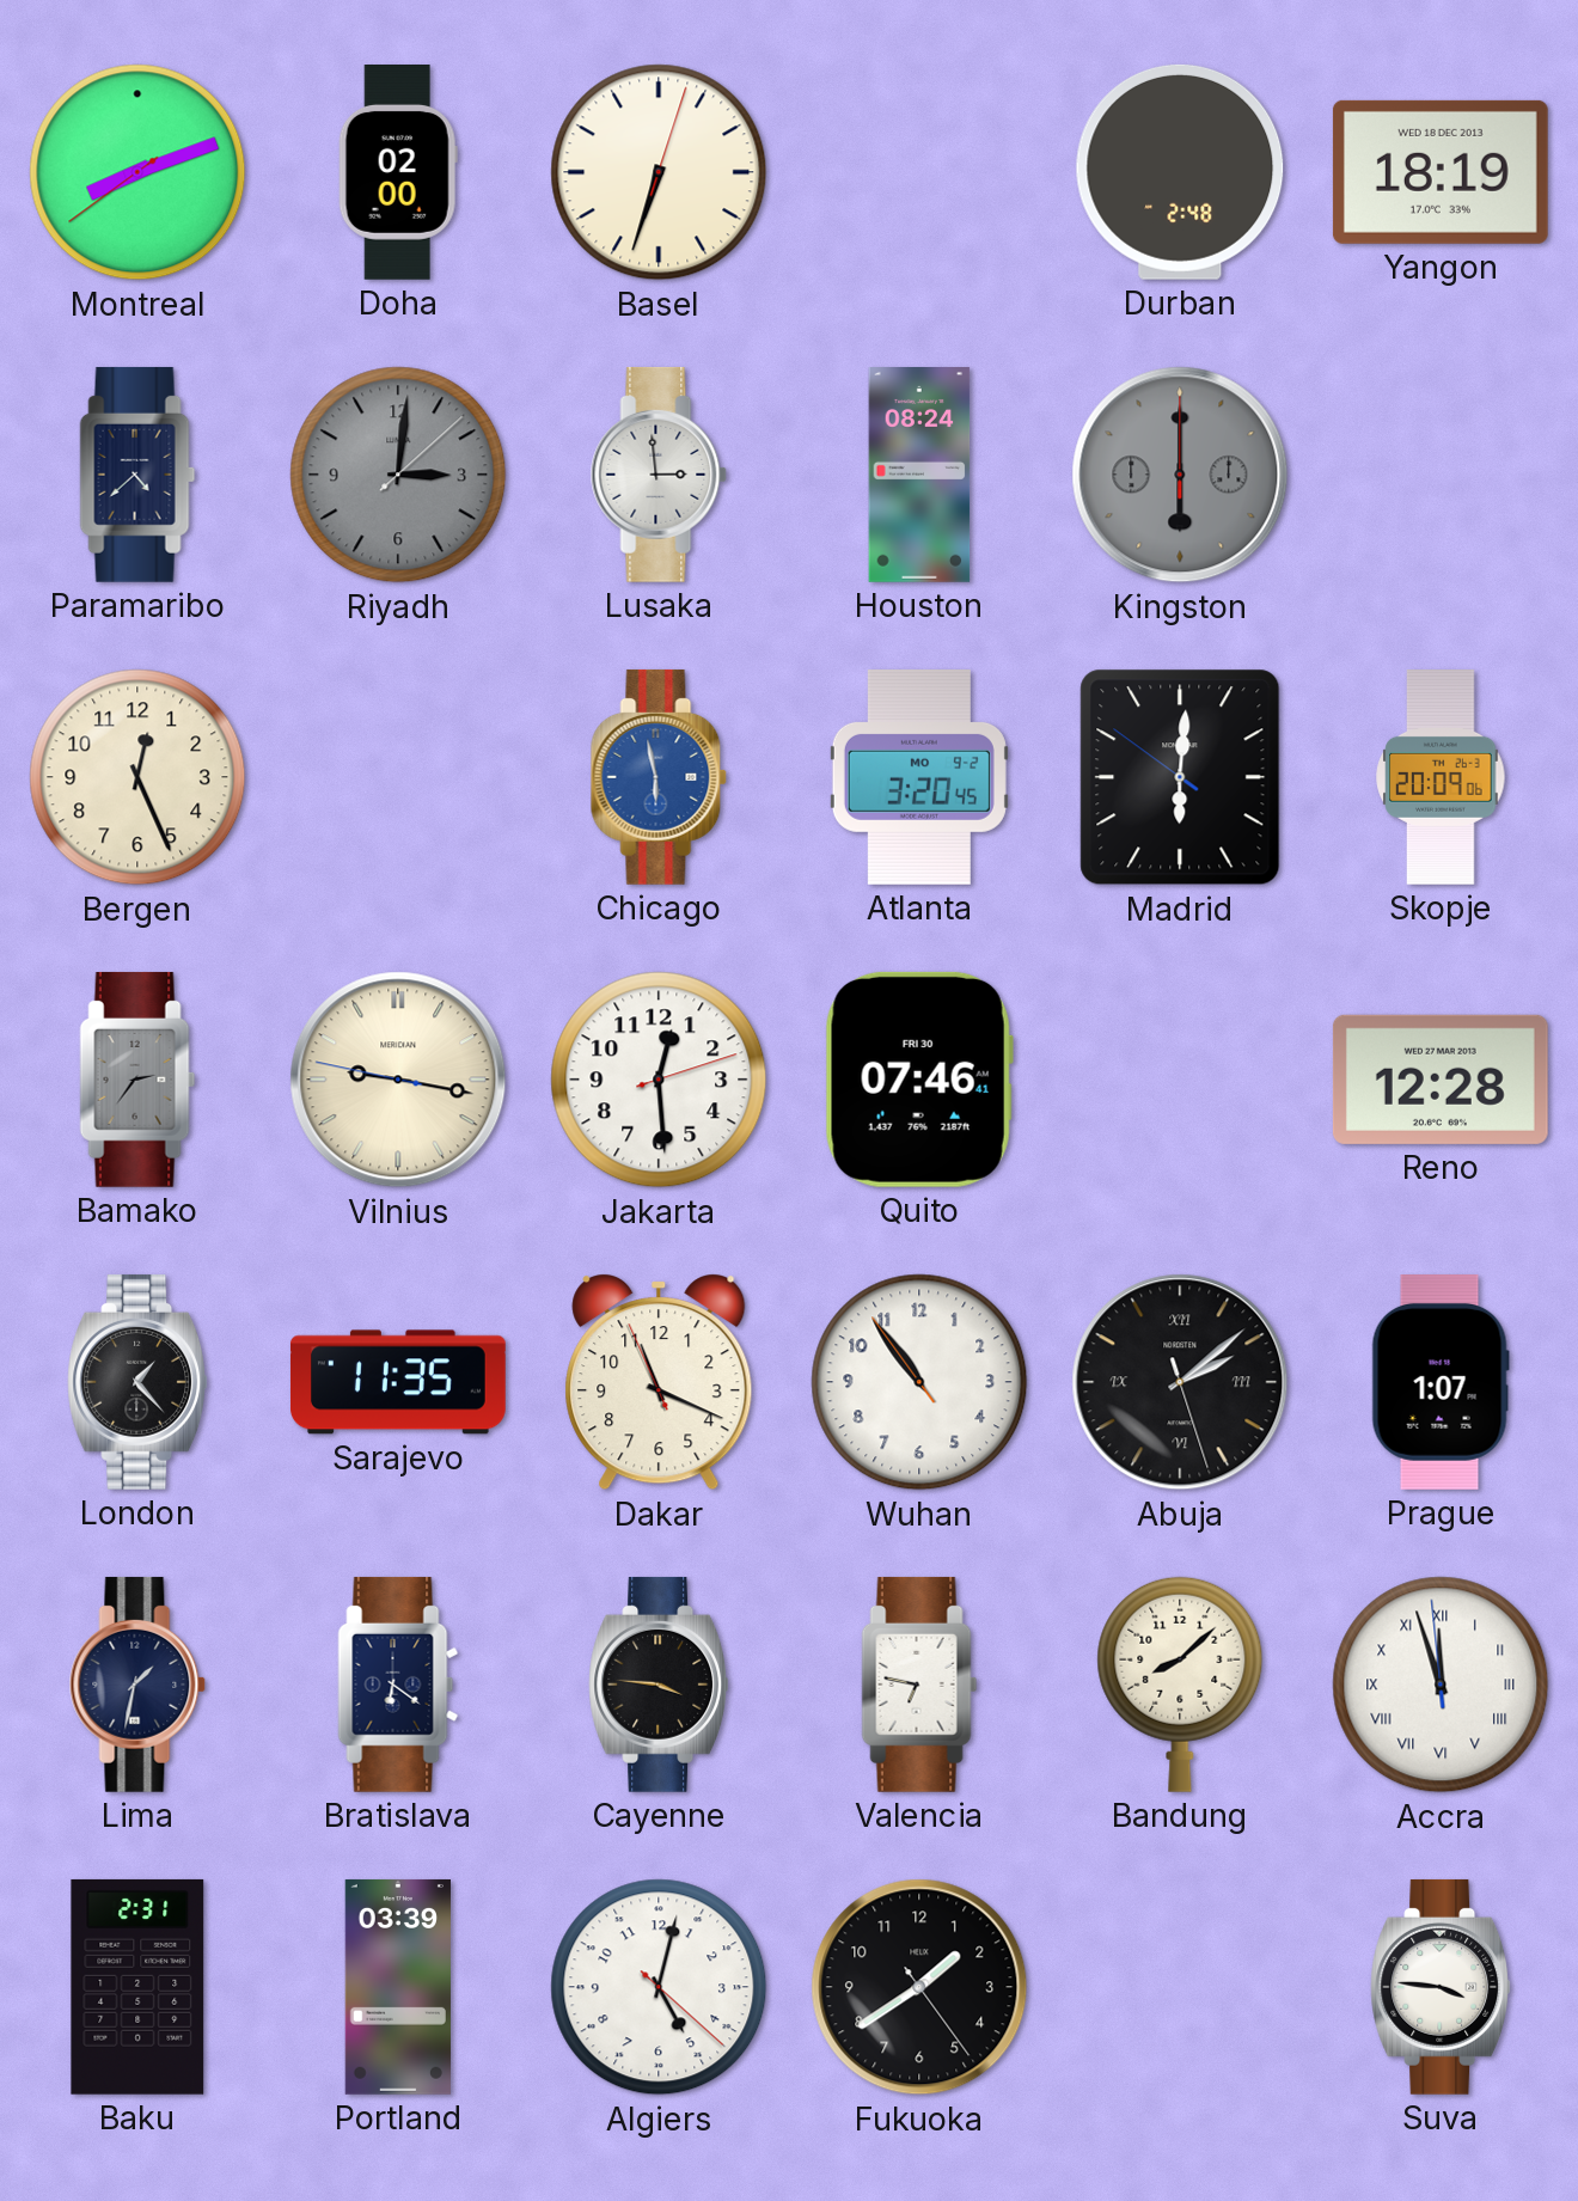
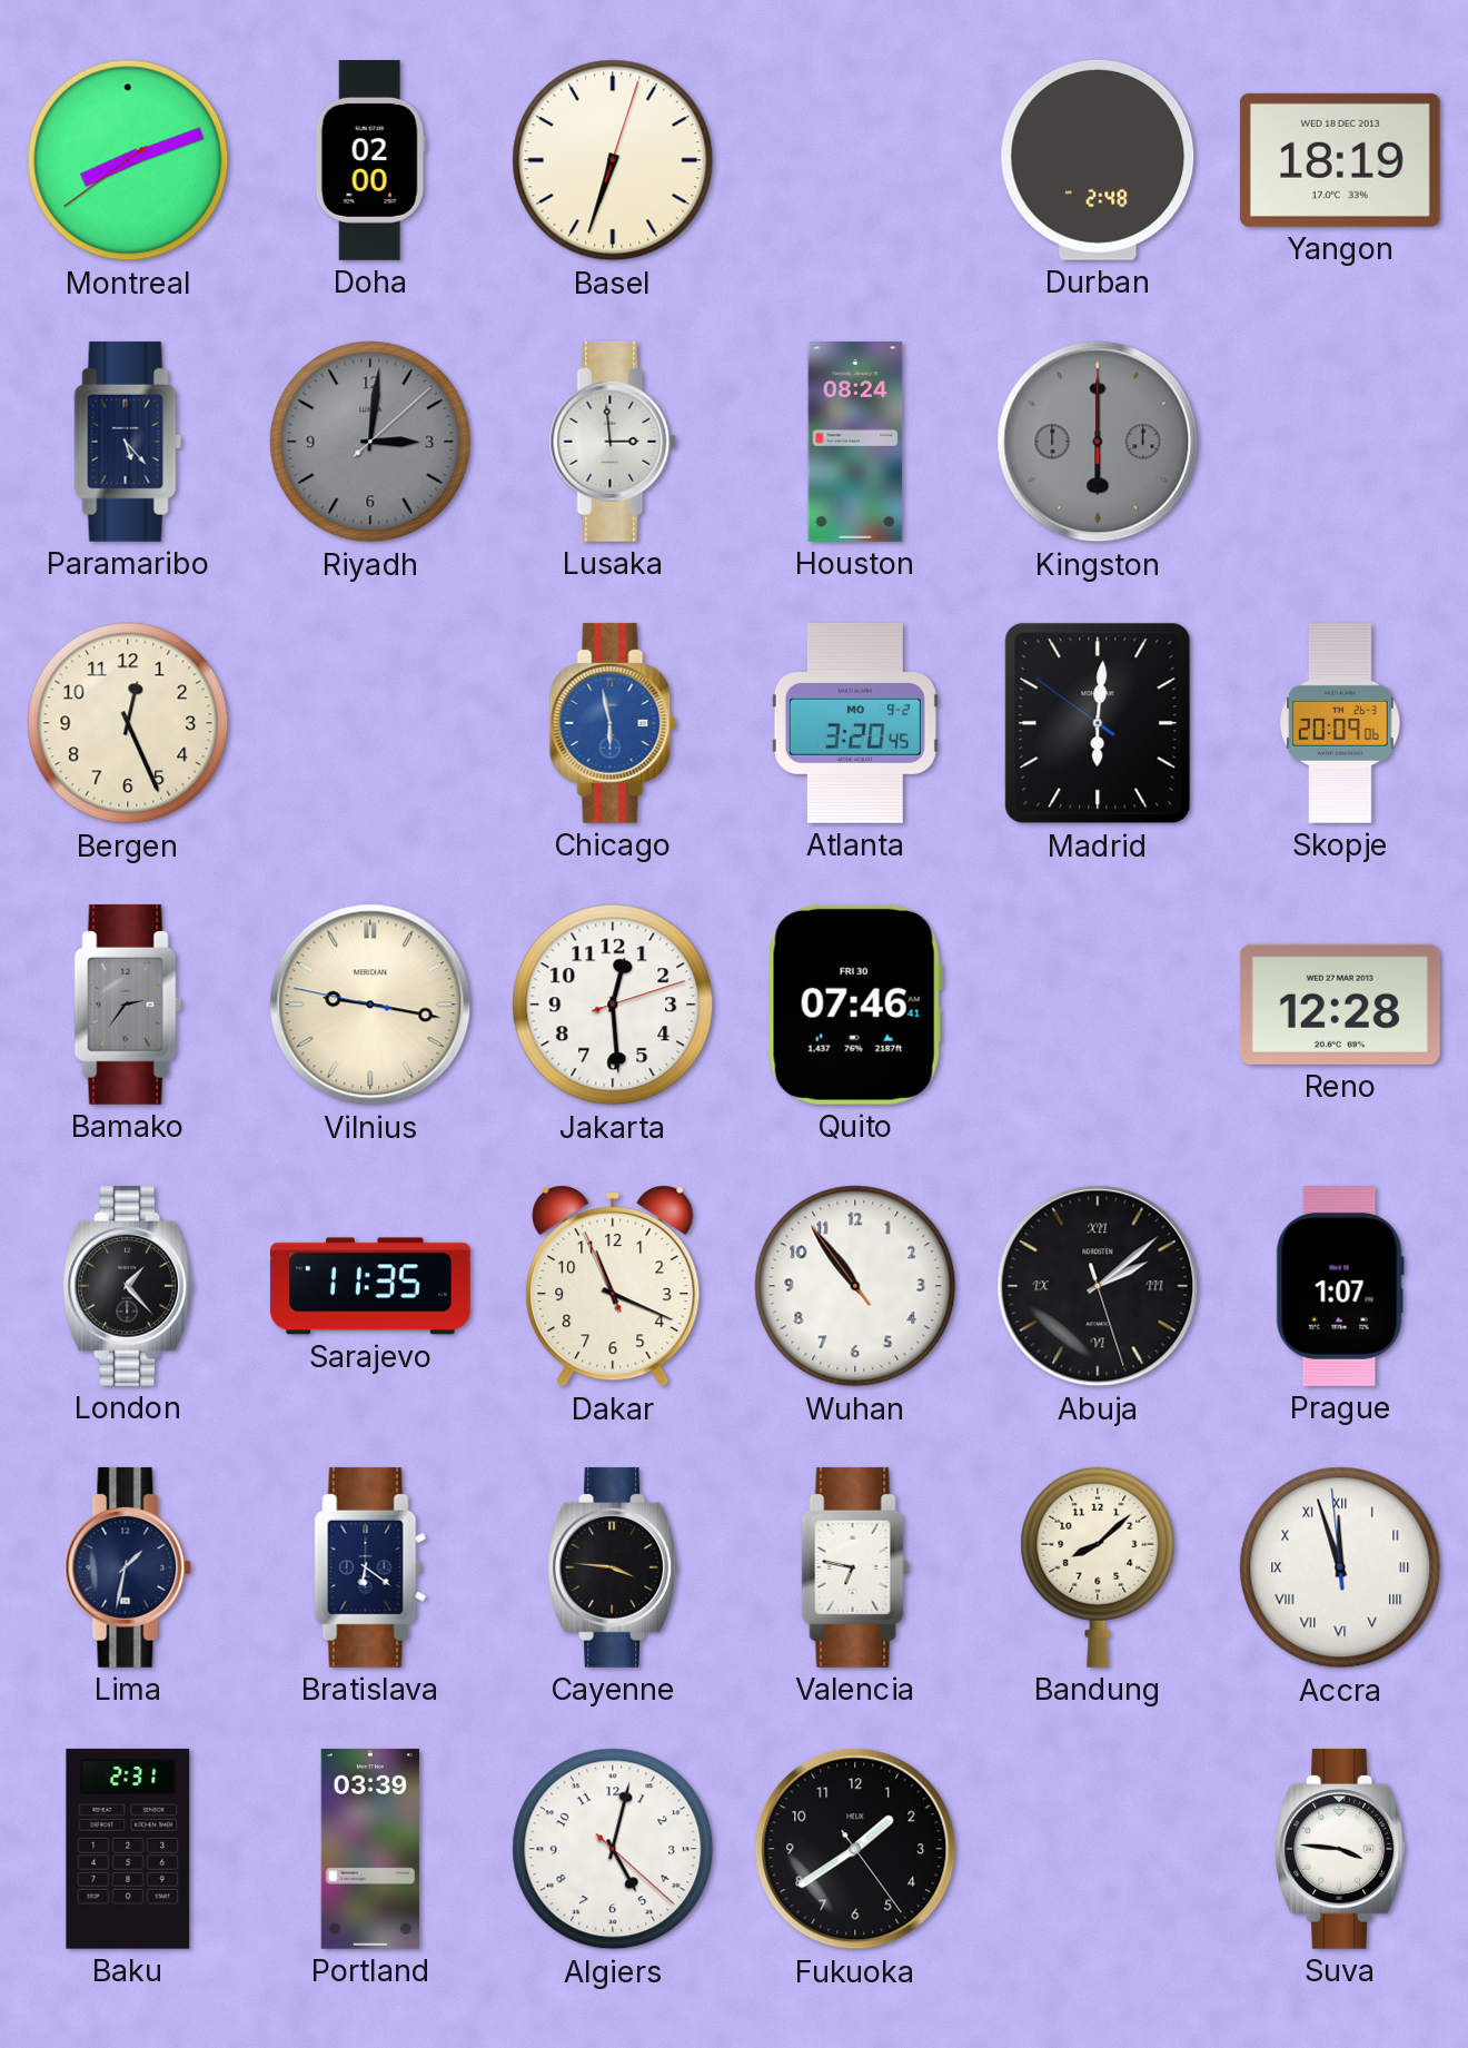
Paramaribo: 4:38 -> 5:23
